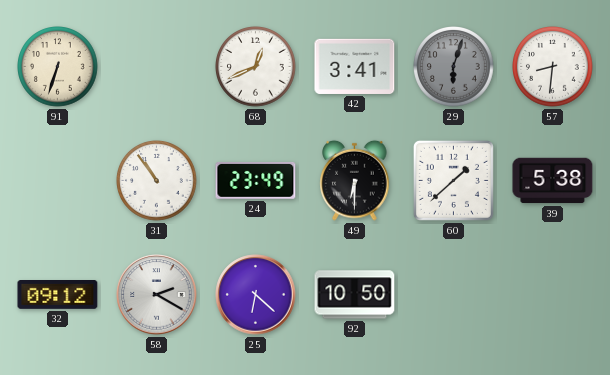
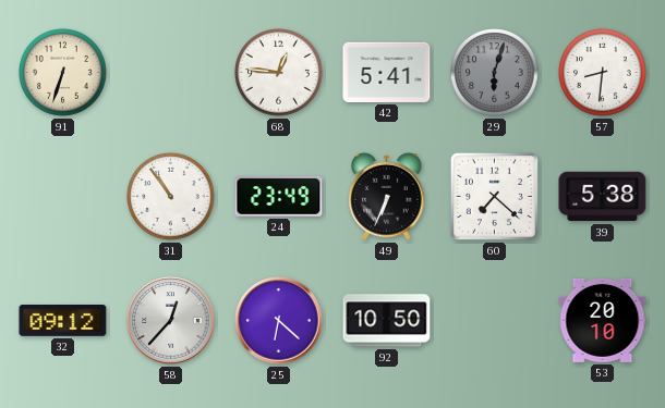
68: 12:41 -> 12:46
42: 3:41 -> 5:41
49: 6:30 -> 6:34
60: 1:38 -> 7:22
58: 2:20 -> 12:37
53: none -> 20:10
